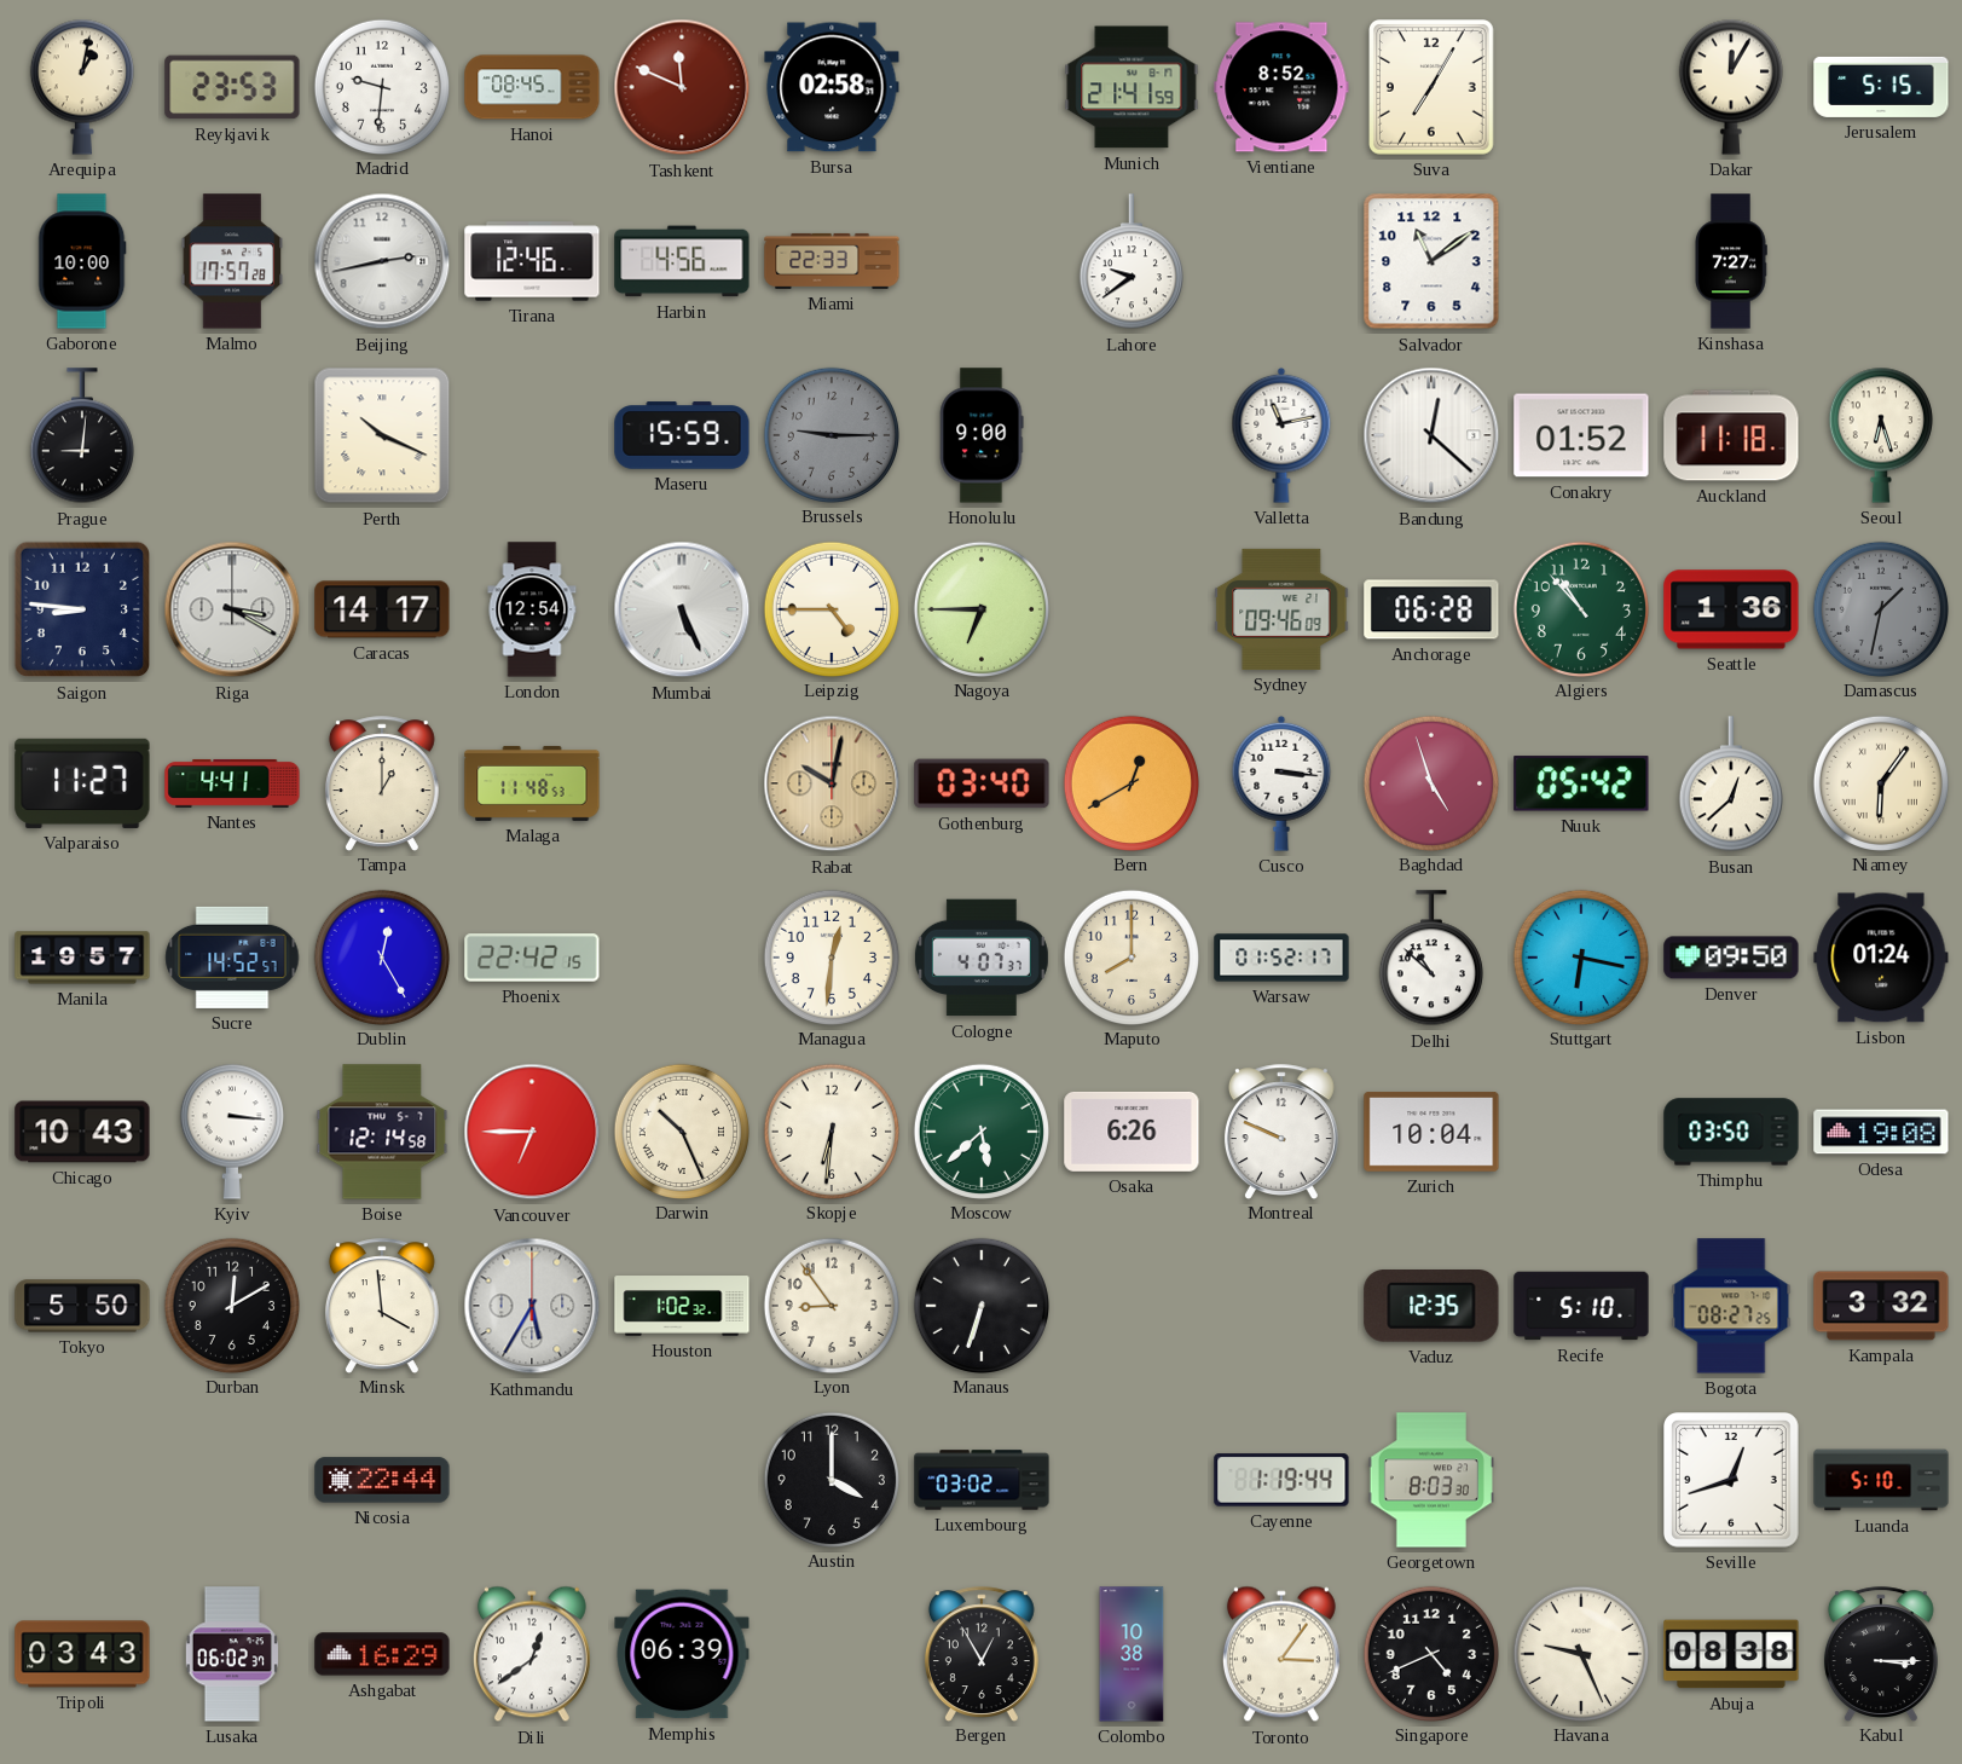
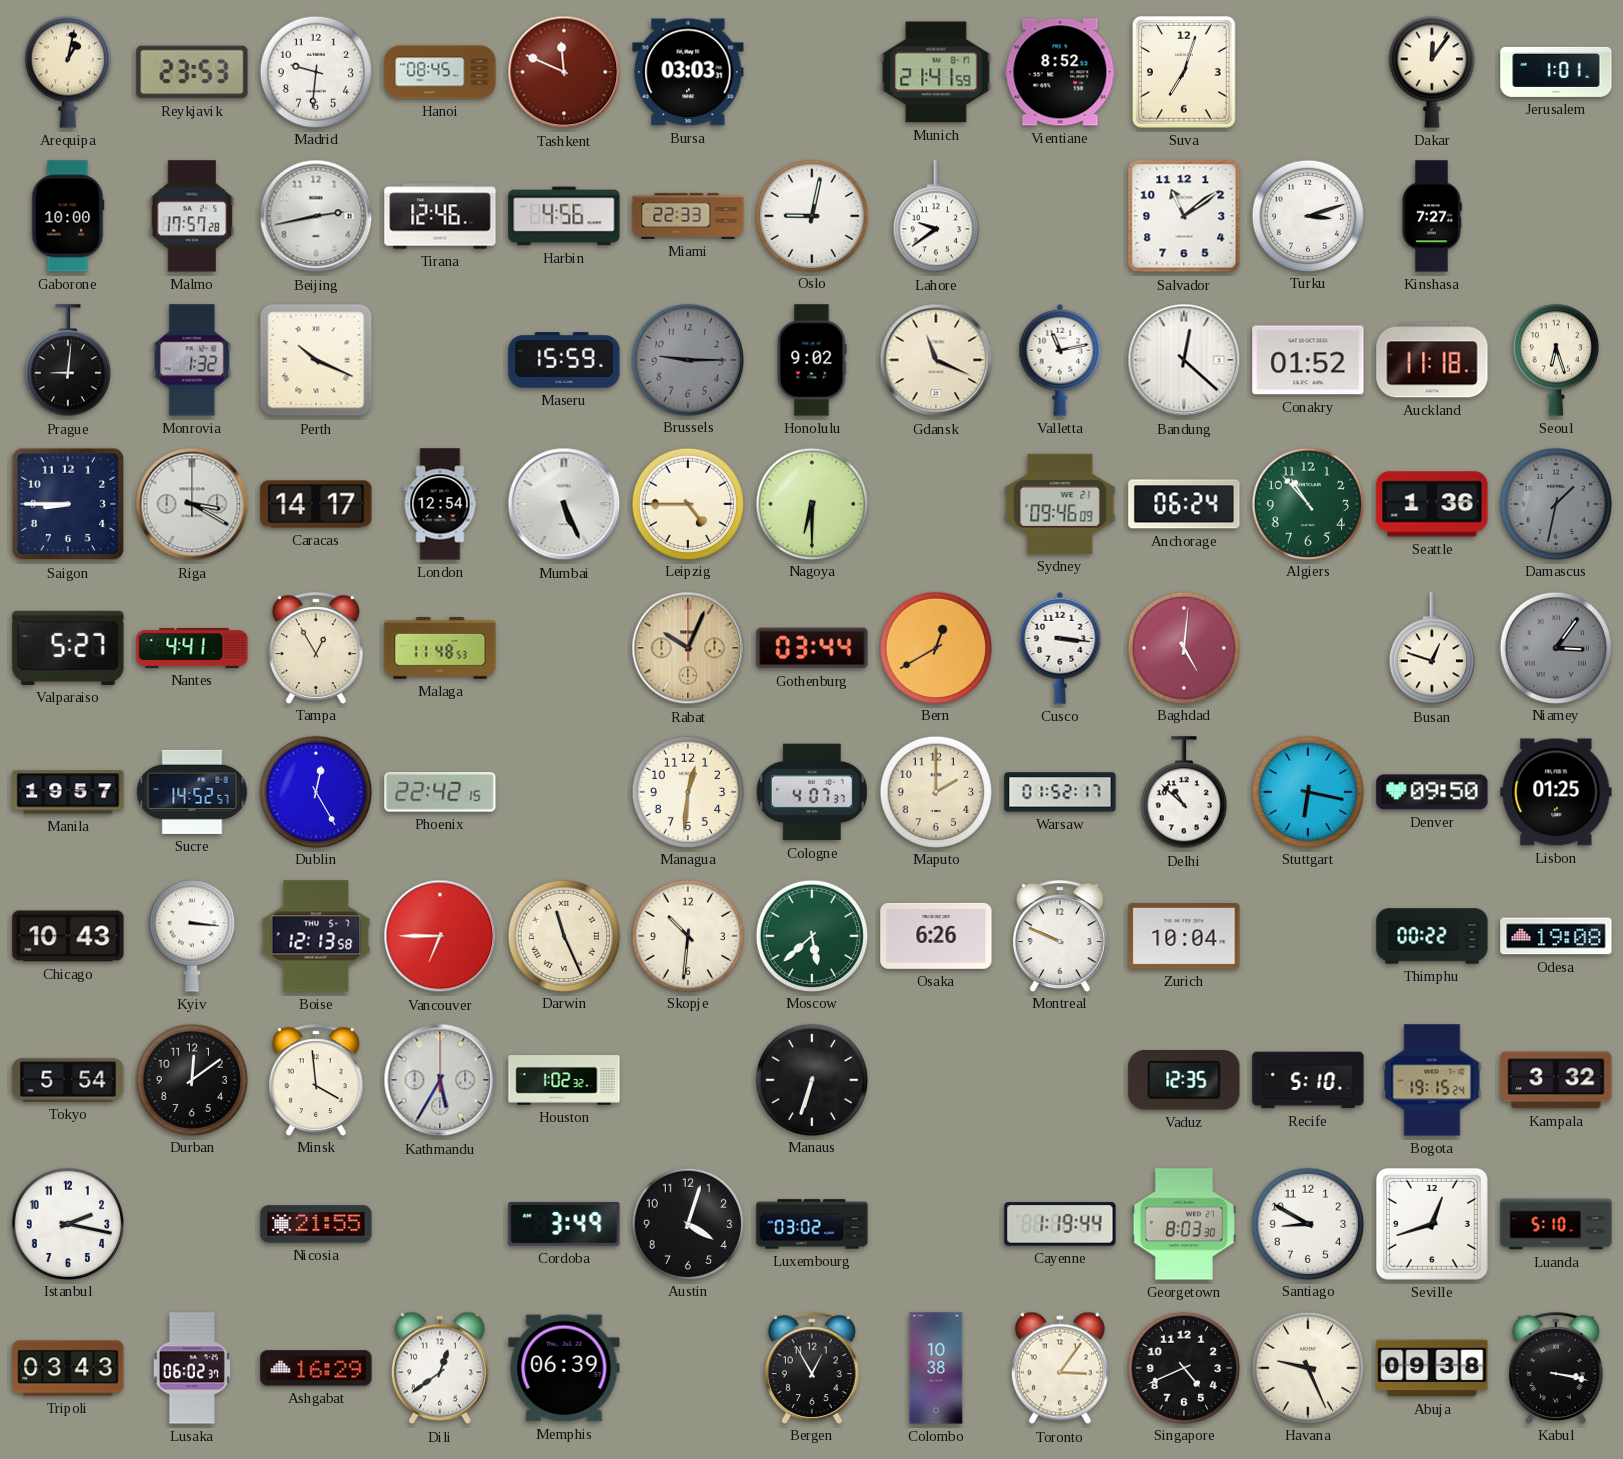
Bursa: 02:58 -> 03:03
Suva: 7:05 -> 7:03
Dakar: 12:05 -> 12:06
Jerusalem: 5:15 -> 1:01
Oslo: none -> 9:02
Turku: none -> 3:12
Monrovia: none -> 1:32
Honolulu: 9:00 -> 9:02
Gdansk: none -> 11:19
Saigon: 8:46 -> 8:45
Nagoya: 6:45 -> 6:30
Anchorage: 06:28 -> 06:24
Valparaiso: 11:27 -> 5:27
Tampa: 1:00 -> 12:55
Rabat: 10:02 -> 10:04
Gothenburg: 03:40 -> 03:44
Baghdad: 4:57 -> 5:01
Nuuk: 05:42 -> none
Busan: 12:38 -> 12:48
Niamey: 6:06 -> 3:06
Niamey dial: cream -> grey
Maputo: 8:00 -> 2:00
Lisbon: 01:24 -> 01:25
Boise: 12:14 -> 12:13
Darwin: 10:26 -> 11:26
Skopje: 6:31 -> 10:31
Thimphu: 03:50 -> 00:22
Tokyo: 5:50 -> 5:54
Durban: 12:10 -> 12:09
Lyon: 8:54 -> none
Bogota: 08:27 -> 19:15
Istanbul: none -> 2:17
Nicosia: 22:44 -> 21:55
Cordoba: none -> 3:49
Austin: 4:00 -> 4:03
Santiago: none -> 8:50
Abuja: 08:38 -> 09:38
Kabul: 3:15 -> 3:17
